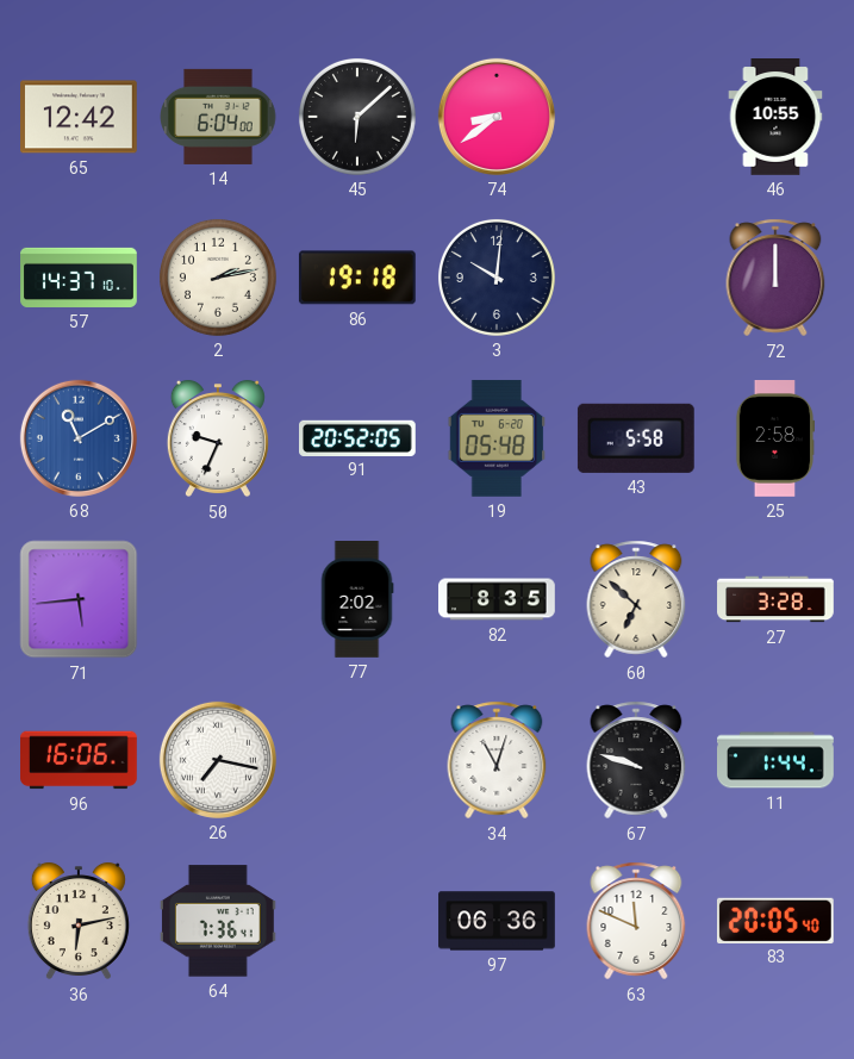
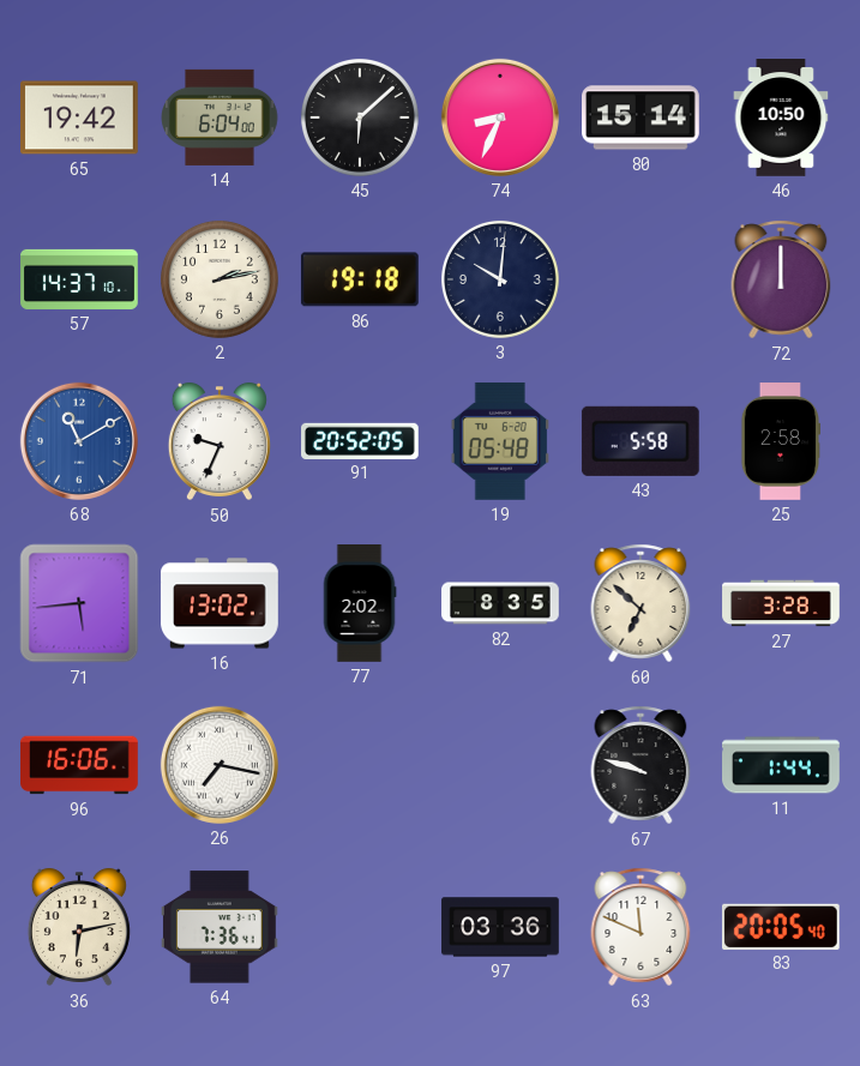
65: 12:42 -> 19:42
74: 8:39 -> 8:34
80: none -> 15:14
46: 10:55 -> 10:50
16: none -> 13:02
34: 11:03 -> none
97: 06:36 -> 03:36
